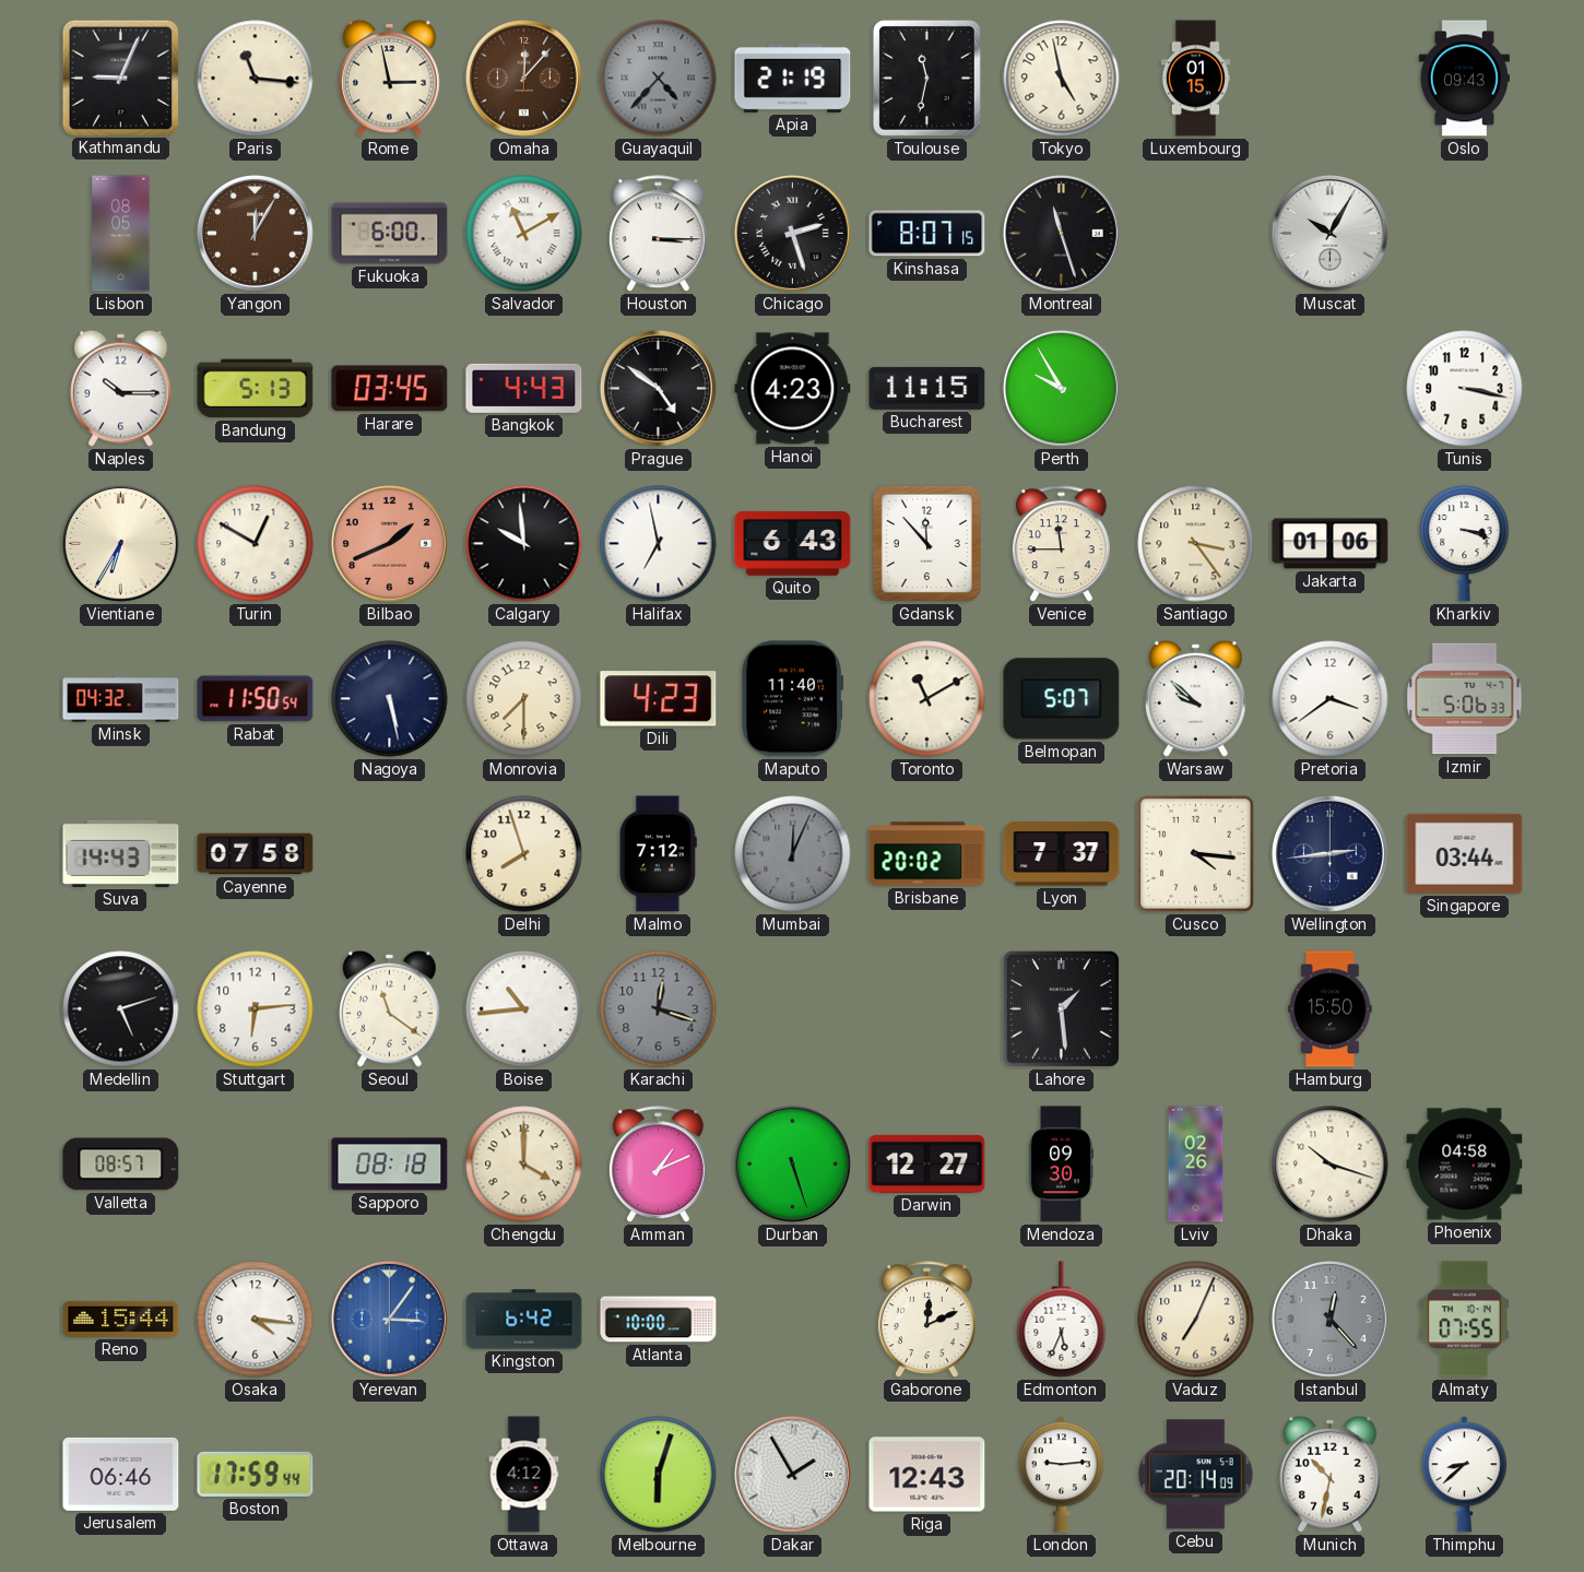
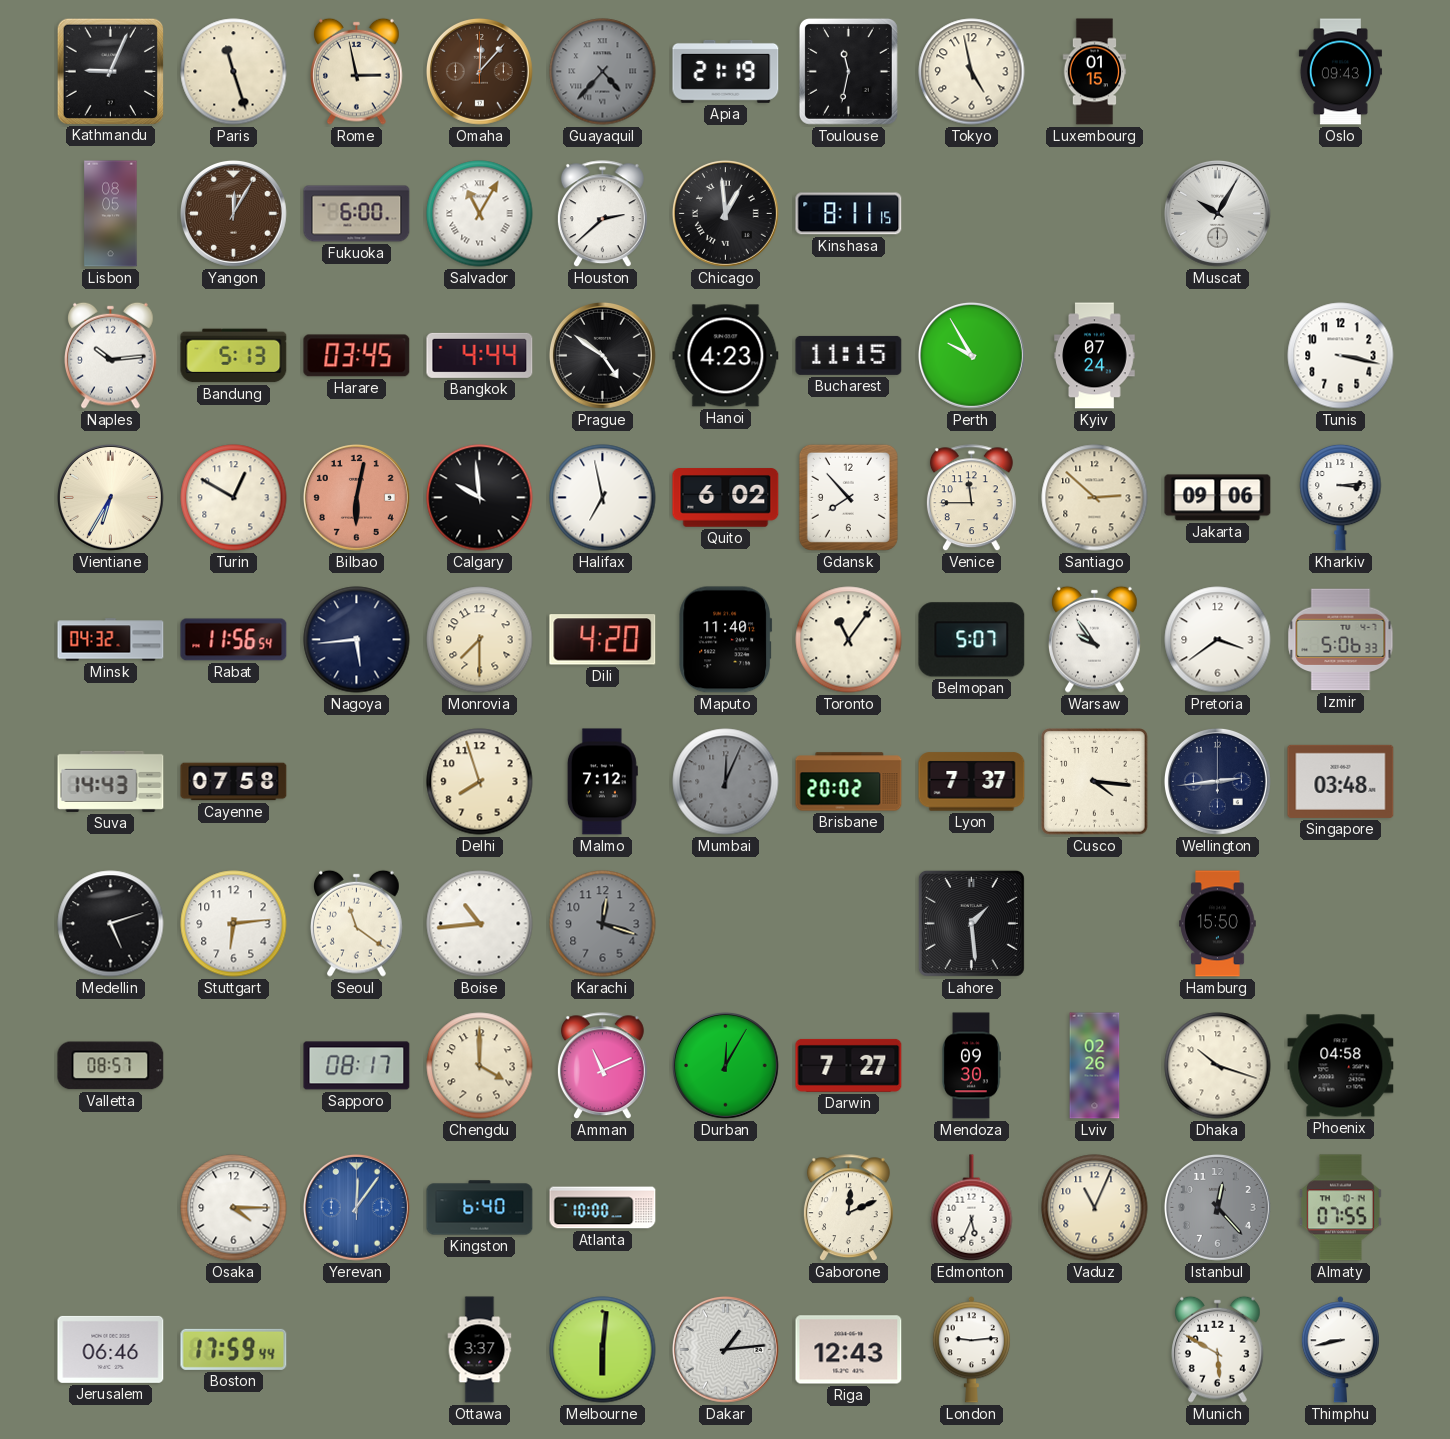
Paris: 11:16 -> 11:27
Salvador: 11:10 -> 11:05
Houston: 3:15 -> 2:38
Chicago: 2:27 -> 12:59
Kinshasa: 8:07 -> 8:11
Montreal: 11:27 -> none
Naples: 10:15 -> 10:14
Bangkok: 4:43 -> 4:44
Kyiv: none -> 07:24
Bilbao: 1:41 -> 6:02
Quito: 6:43 -> 6:02
Gdansk: 11:53 -> 7:53
Santiago: 3:24 -> 2:52
Jakarta: 01:06 -> 09:06
Kharkiv: 3:18 -> 3:14
Rabat: 11:50 -> 11:56
Nagoya: 5:28 -> 5:44
Dili: 4:23 -> 4:20
Toronto: 11:10 -> 11:06
Warsaw: 9:52 -> 9:54
Singapore: 03:44 -> 03:48
Sapporo: 08:18 -> 08:17
Amman: 1:11 -> 11:11
Durban: 5:27 -> 12:05
Darwin: 12:27 -> 7:27
Reno: 15:44 -> none
Osaka: 4:16 -> 4:15
Yerevan: 3:06 -> 12:06
Kingston: 6:42 -> 6:40
Vaduz: 7:04 -> 11:04
Ottawa: 4:12 -> 3:37
Melbourne: 6:03 -> 6:01
Dakar: 1:55 -> 1:14
Cebu: 20:14 -> none
Munich: 10:32 -> 5:50
Thimphu: 8:38 -> 8:43
